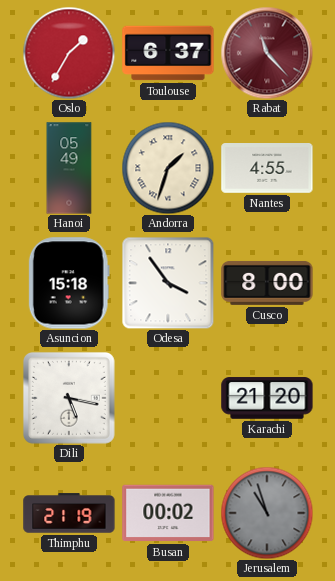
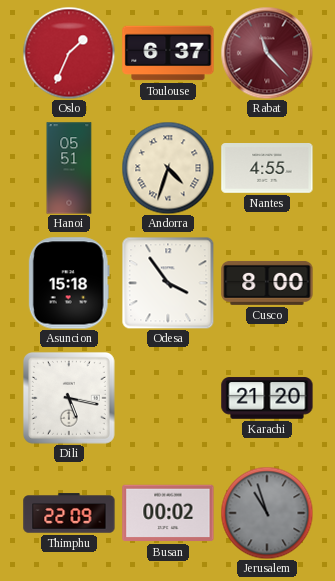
Oslo: 1:35 -> 1:34
Hanoi: 05:49 -> 05:51
Andorra: 1:33 -> 4:33
Thimphu: 21:19 -> 22:09
